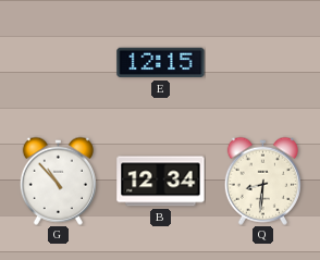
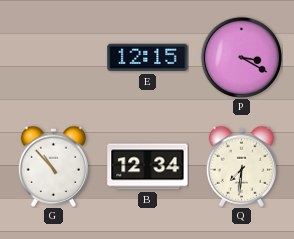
P: none -> 3:20
Q: 8:31 -> 7:31
